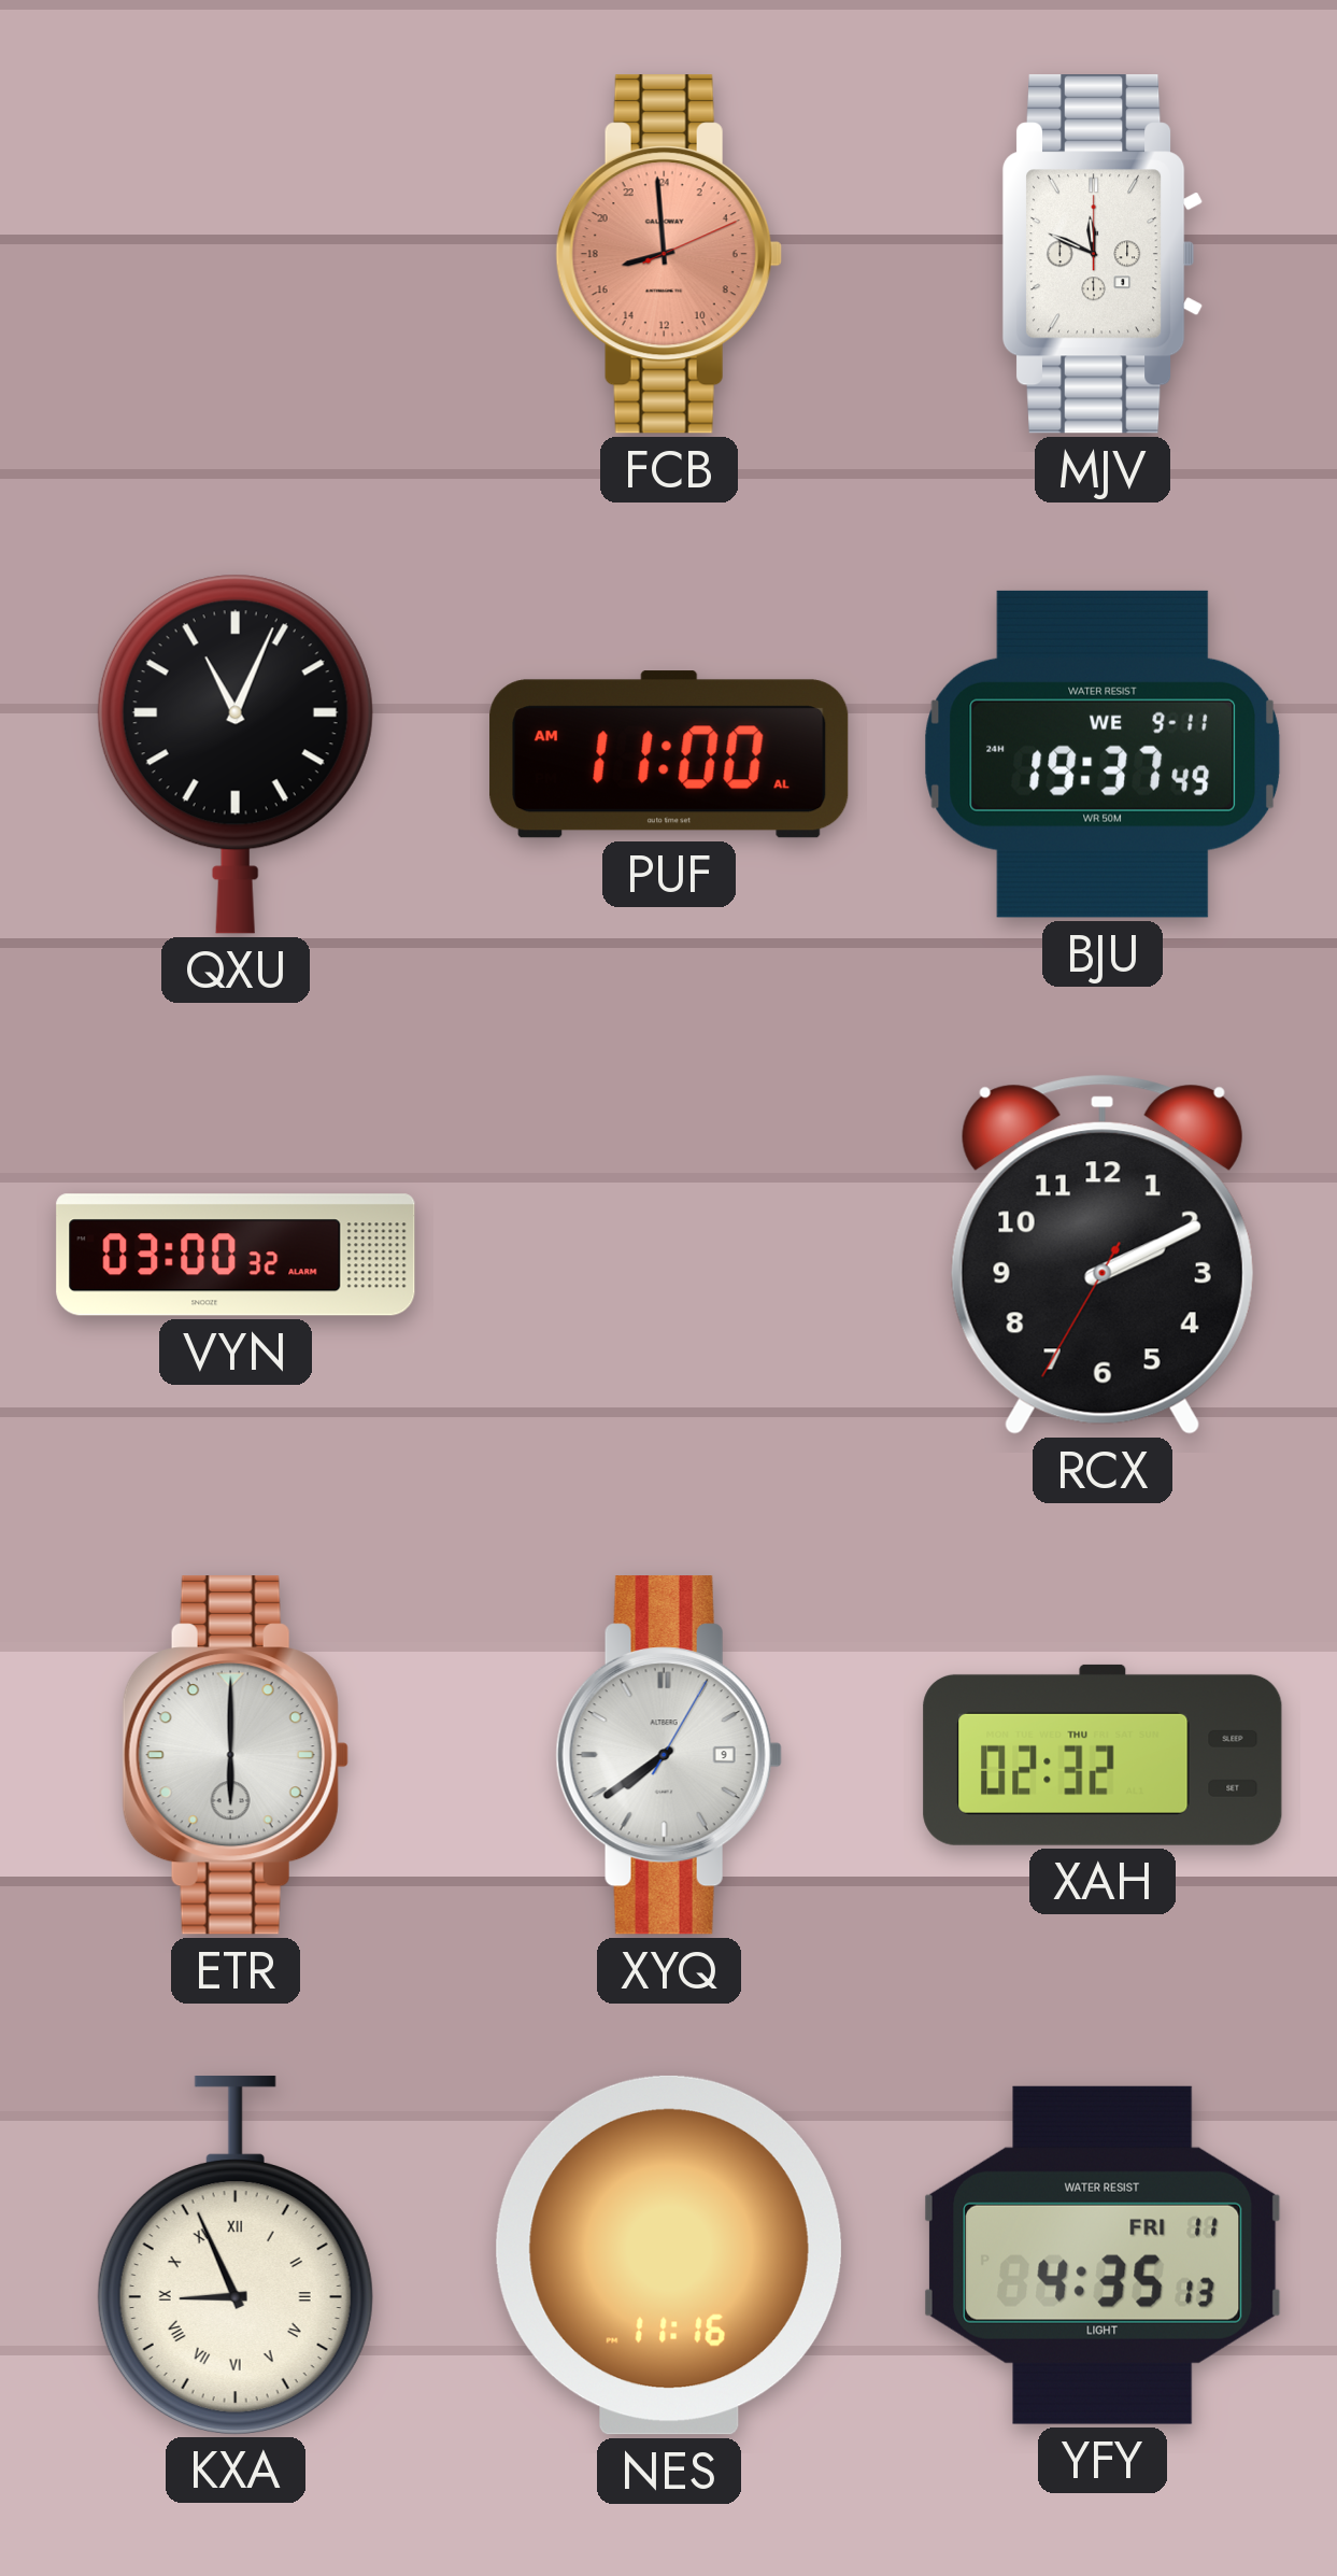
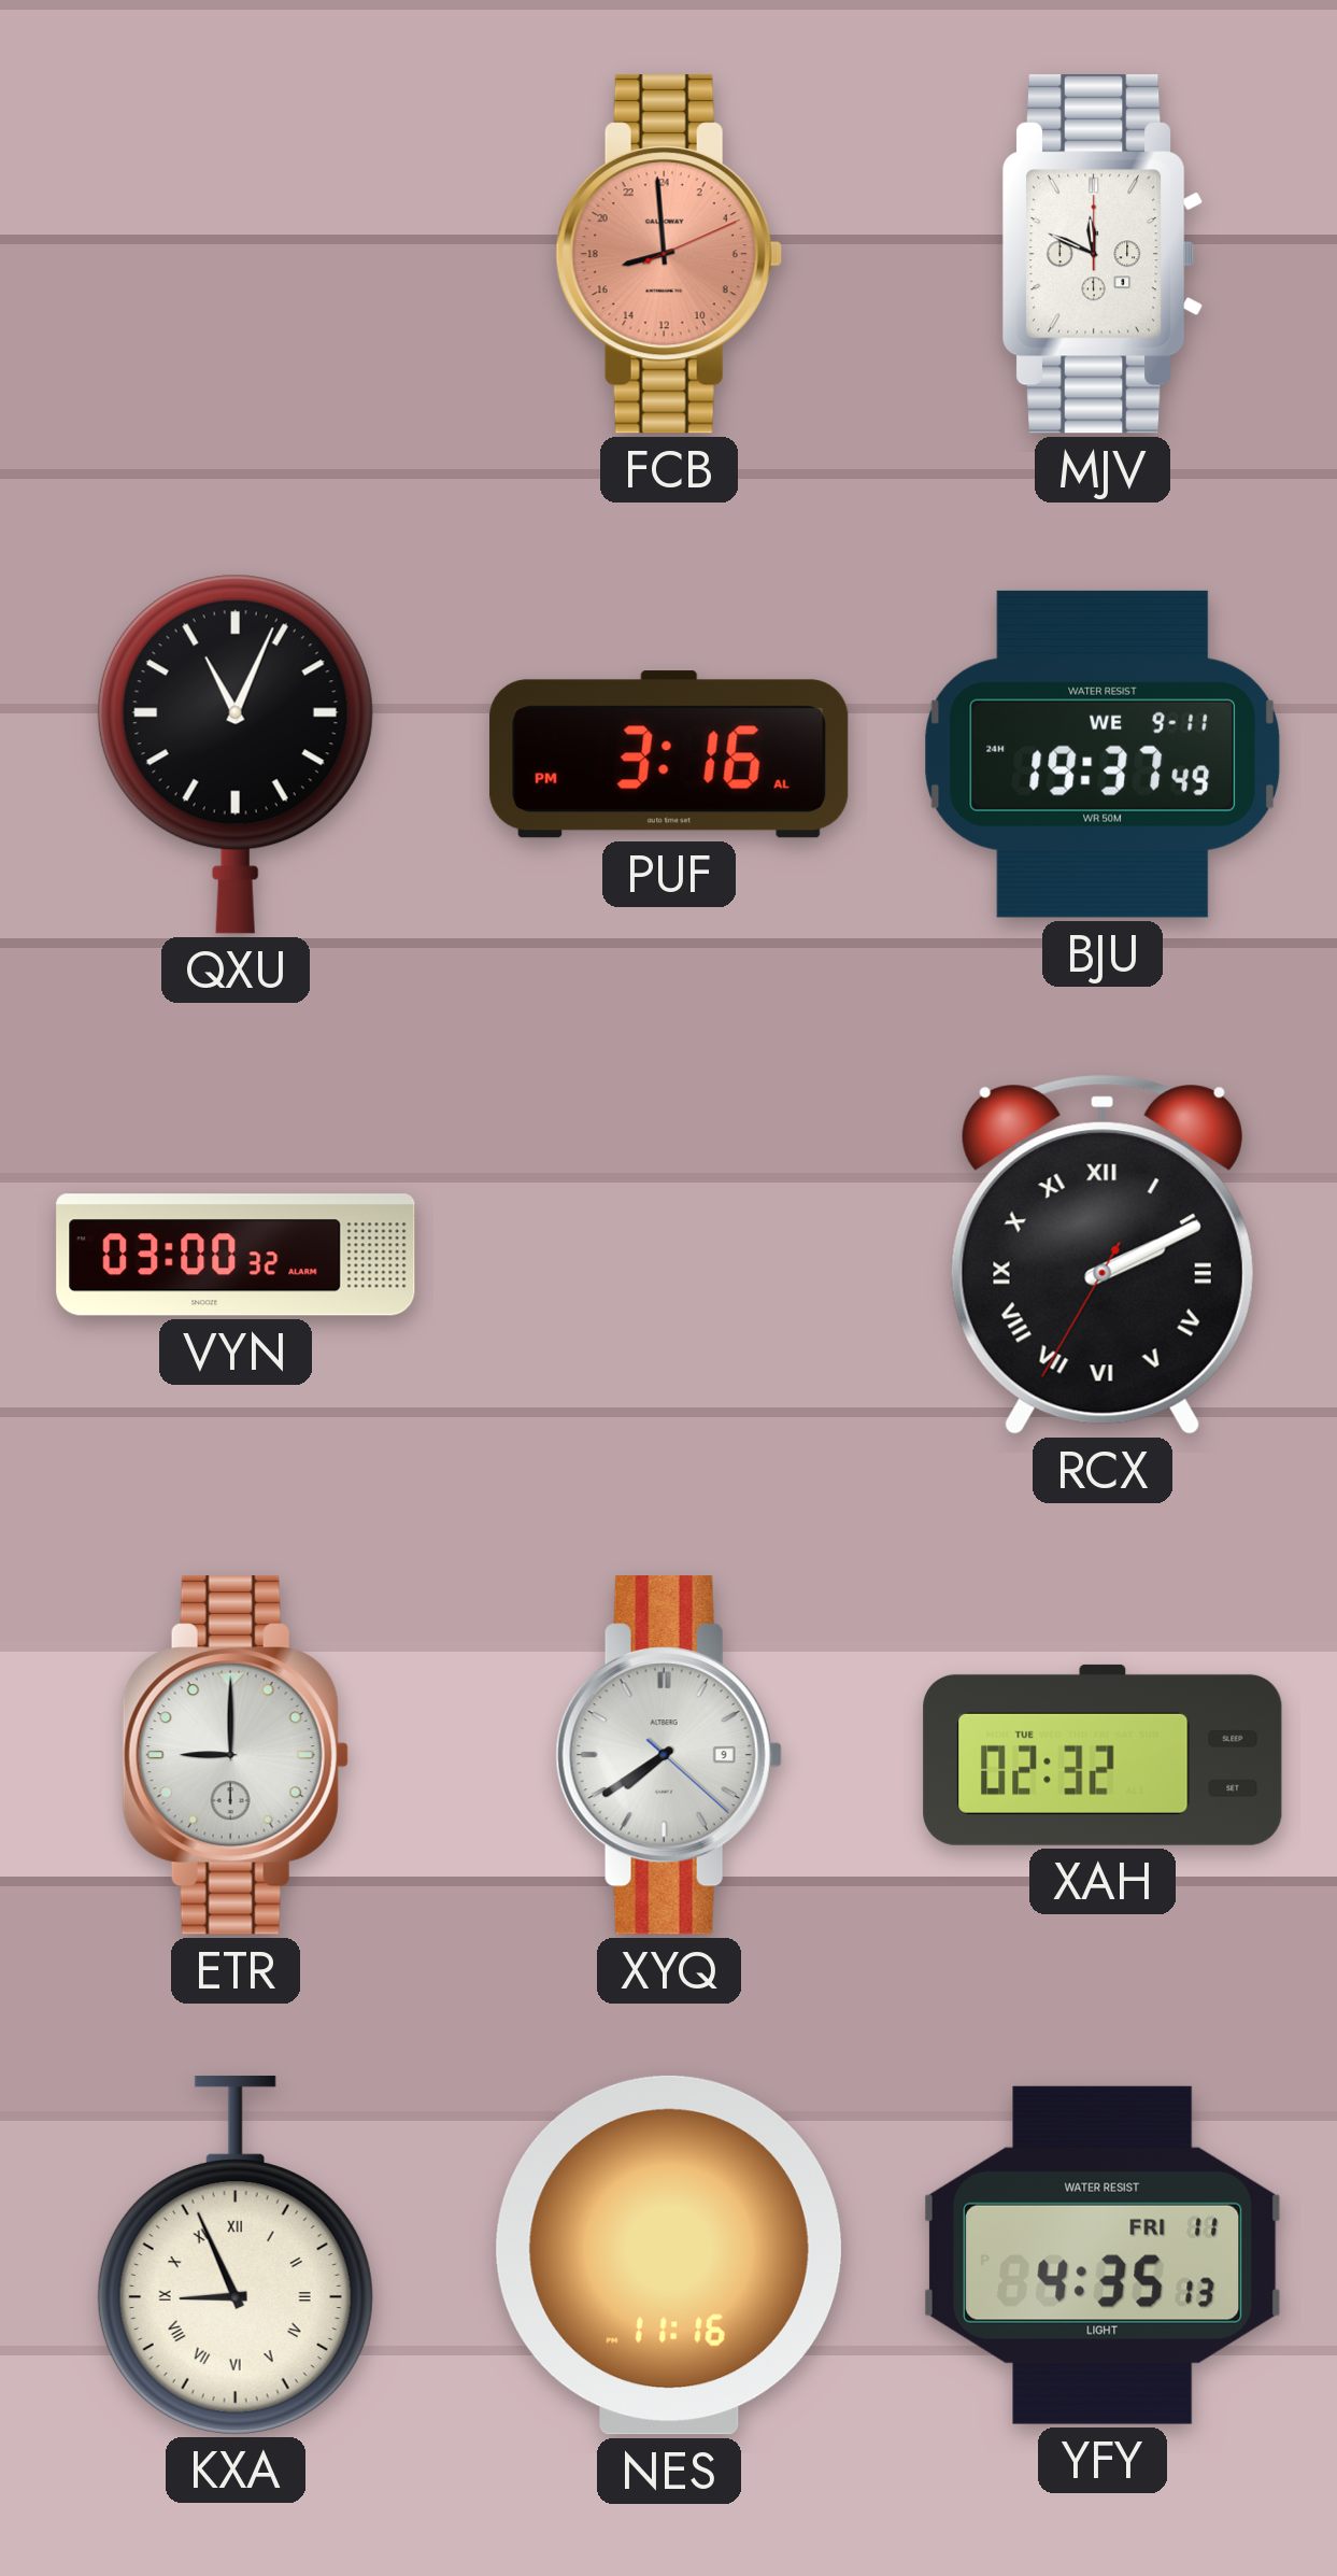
PUF: 11:00 -> 3:16
RCX numerals: Arabic -> Roman
ETR: 6:00 -> 9:00
XYQ: 7:39:05 -> 7:39:22
XAH date: THU -> TUE
